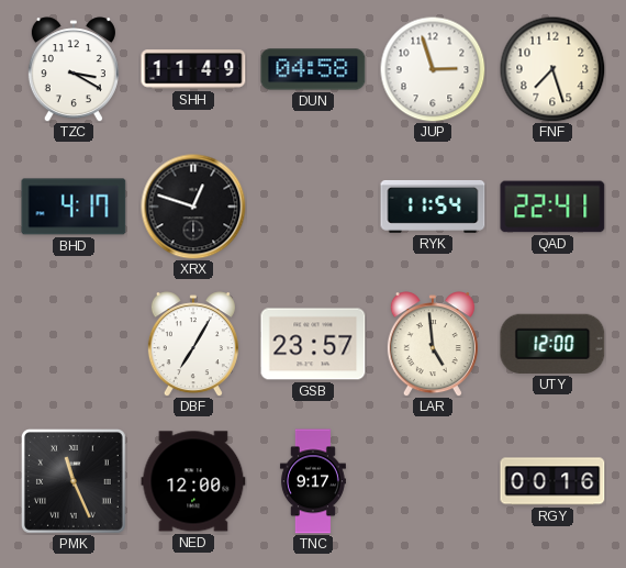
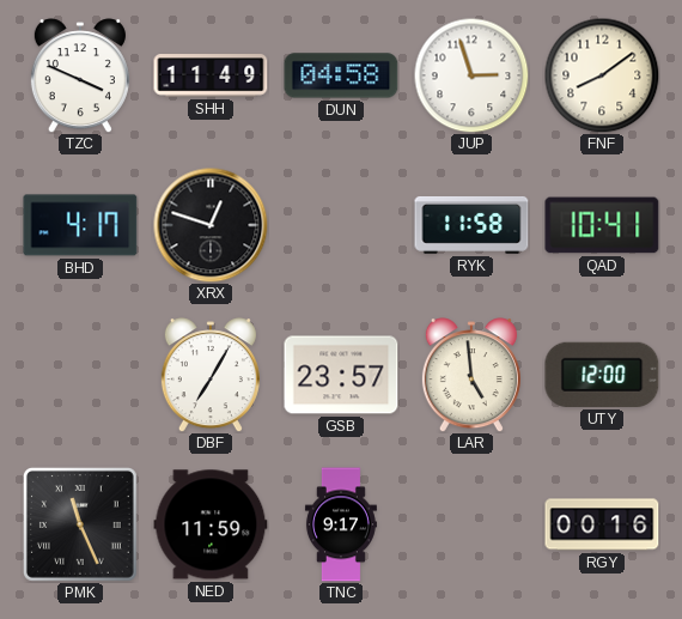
TZC: 3:20 -> 3:49
FNF: 7:27 -> 8:09
RYK: 11:54 -> 11:58
QAD: 22:41 -> 10:41
NED: 12:00 -> 11:59
